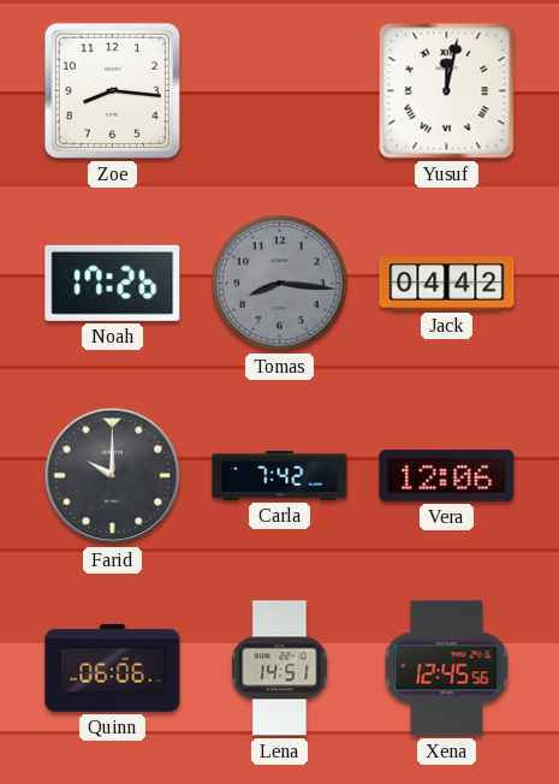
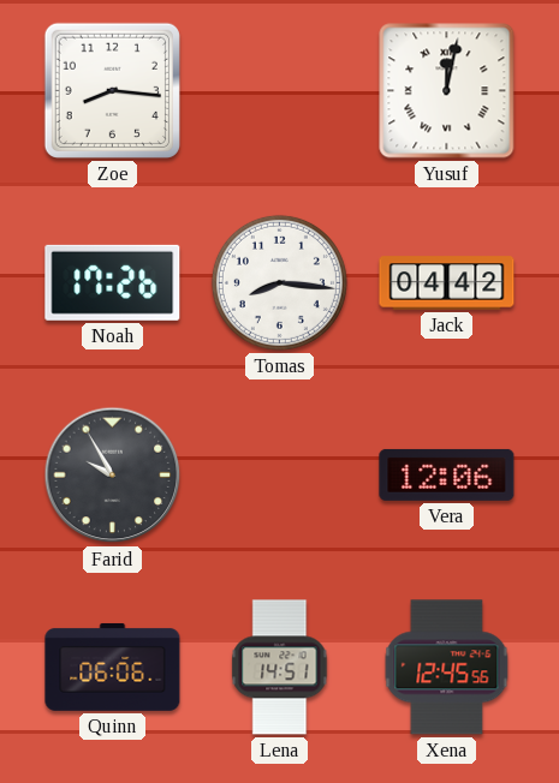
Tomas dial: grey -> white
Farid: 10:00 -> 9:55
Carla: 7:42 -> none
